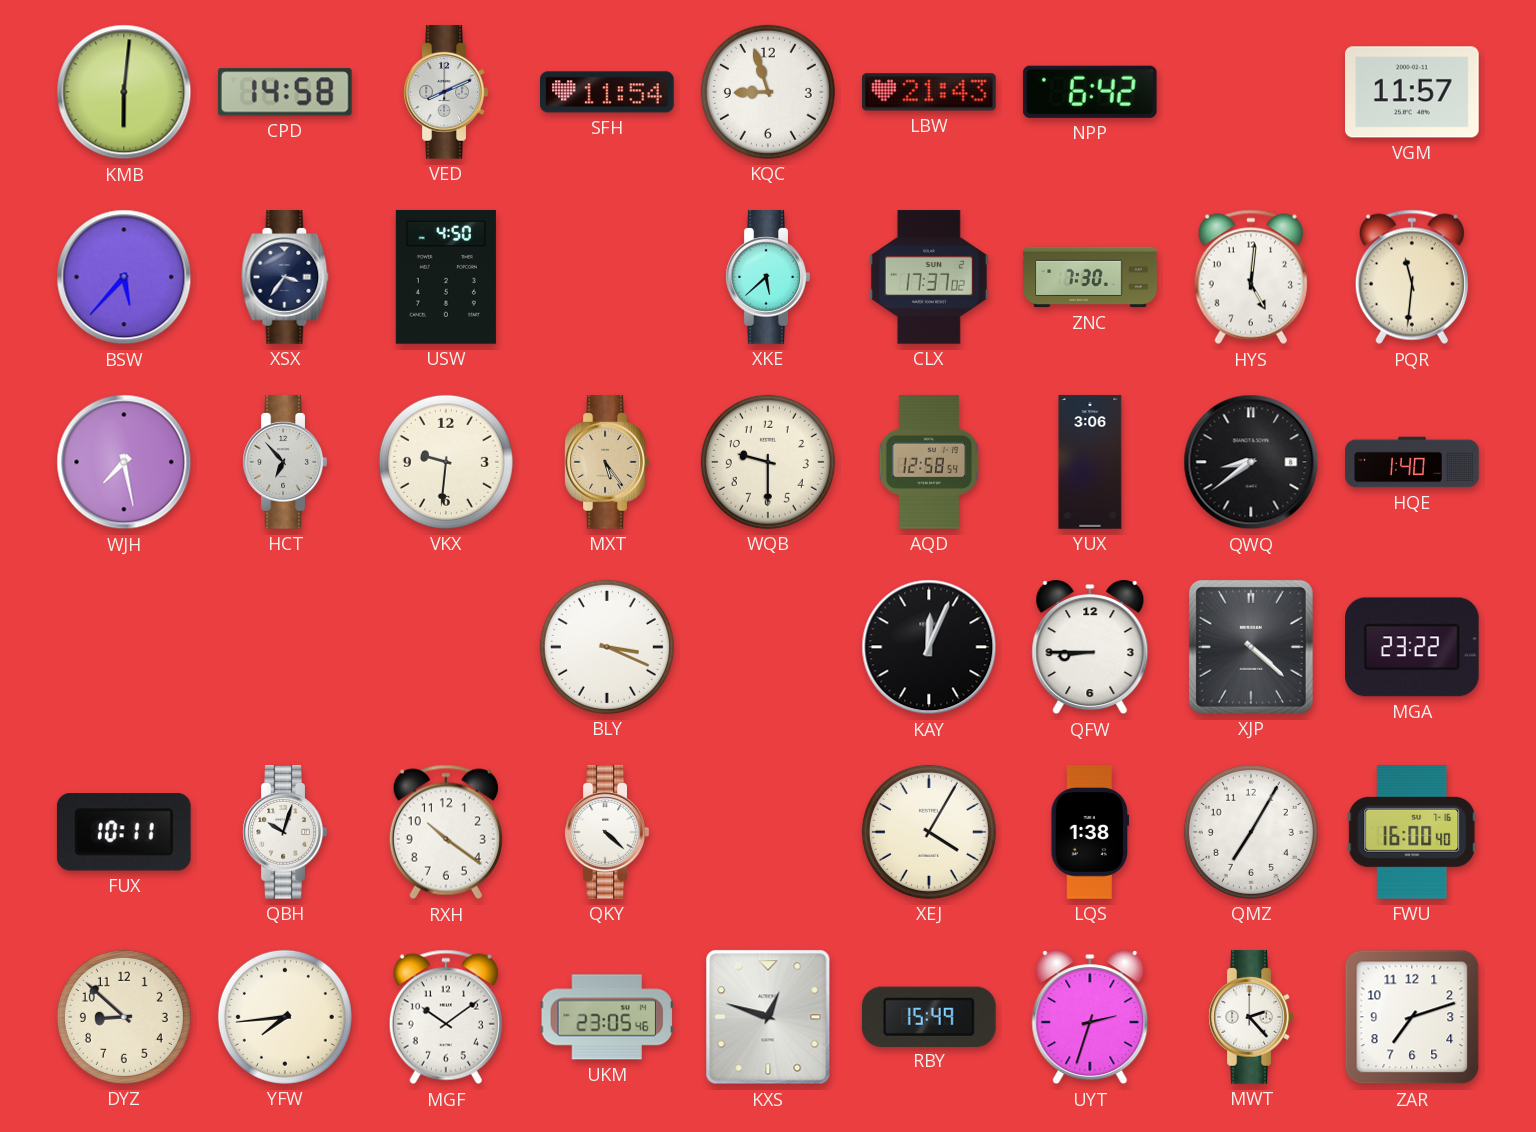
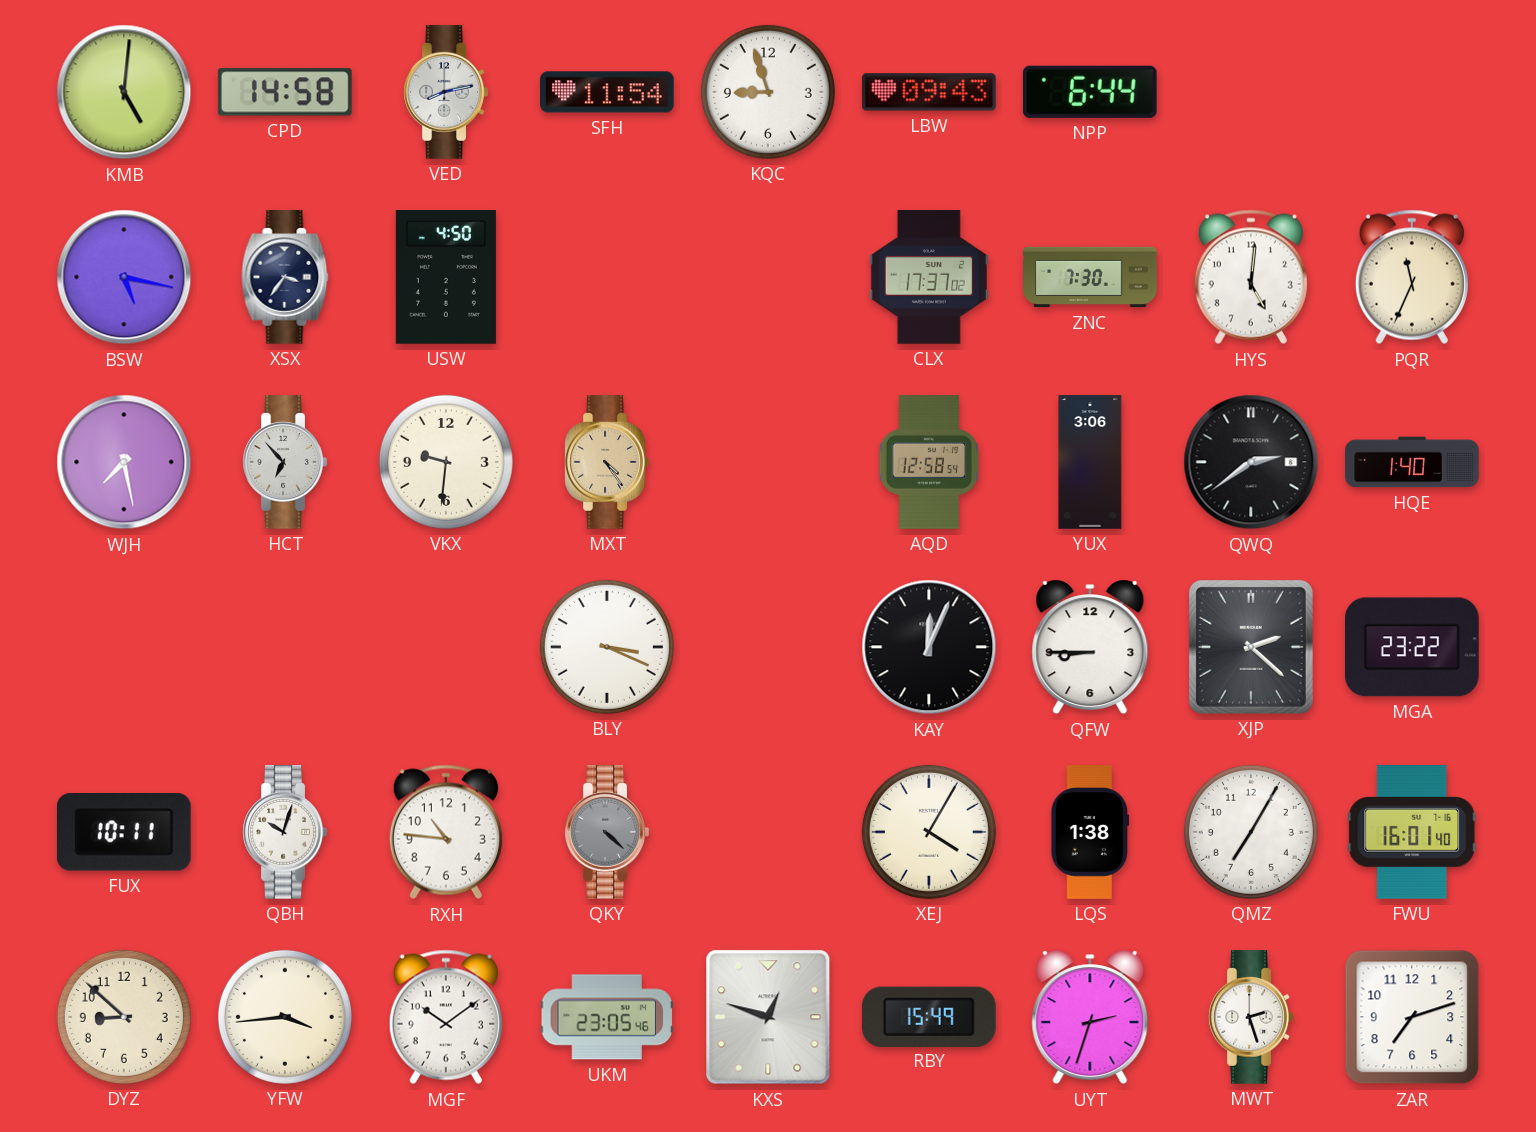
KMB: 6:01 -> 5:01
VED: 8:11 -> 8:13
LBW: 21:43 -> 09:43
NPP: 6:42 -> 6:44
VGM: 11:57 -> none
BSW: 5:37 -> 5:17
XKE: 5:38 -> none
PQR: 11:31 -> 11:34
MXT: 5:24 -> 4:24
WQB: 9:30 -> none
QWQ: 8:39 -> 2:39
XJP: 4:22 -> 2:22
RXH: 10:21 -> 10:46
QKY dial: white -> grey
FWU: 16:00 -> 16:01
YFW: 7:44 -> 3:44
MWT: 2:23 -> 2:27
